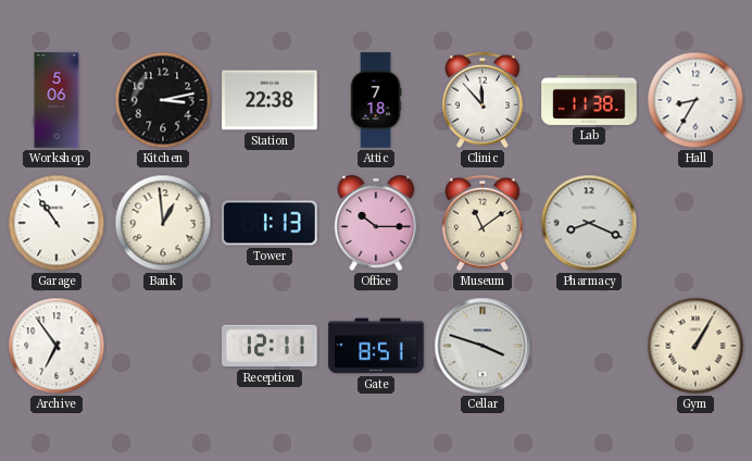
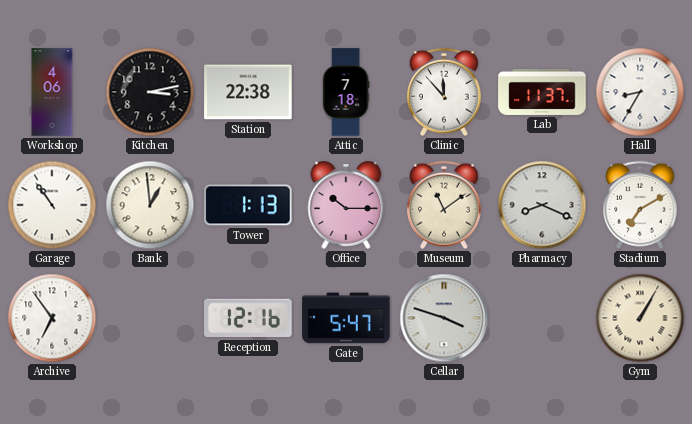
Workshop: 5:06 -> 4:06
Lab: 11:38 -> 11:37
Stadium: none -> 7:10
Reception: 12:11 -> 12:16
Gate: 8:51 -> 5:47
